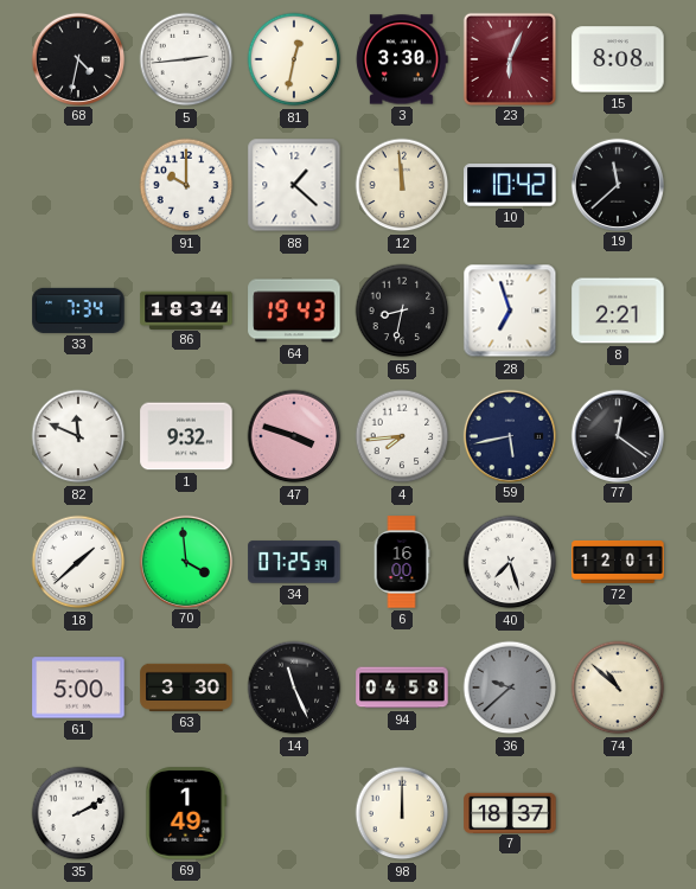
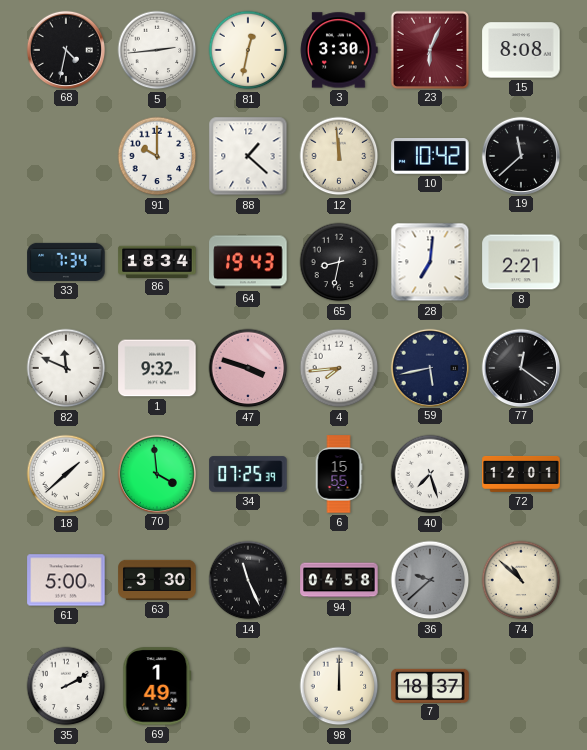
28: 6:57 -> 7:01
6: 16:00 -> 15:55
